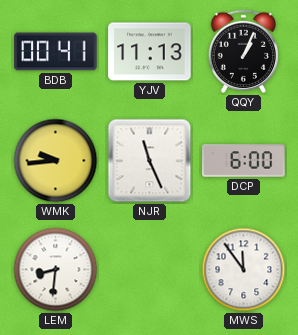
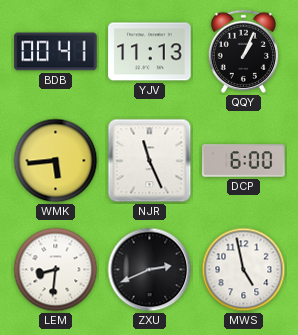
WMK: 9:44 -> 5:44
ZXU: none -> 2:41
MWS: 11:54 -> 4:58
